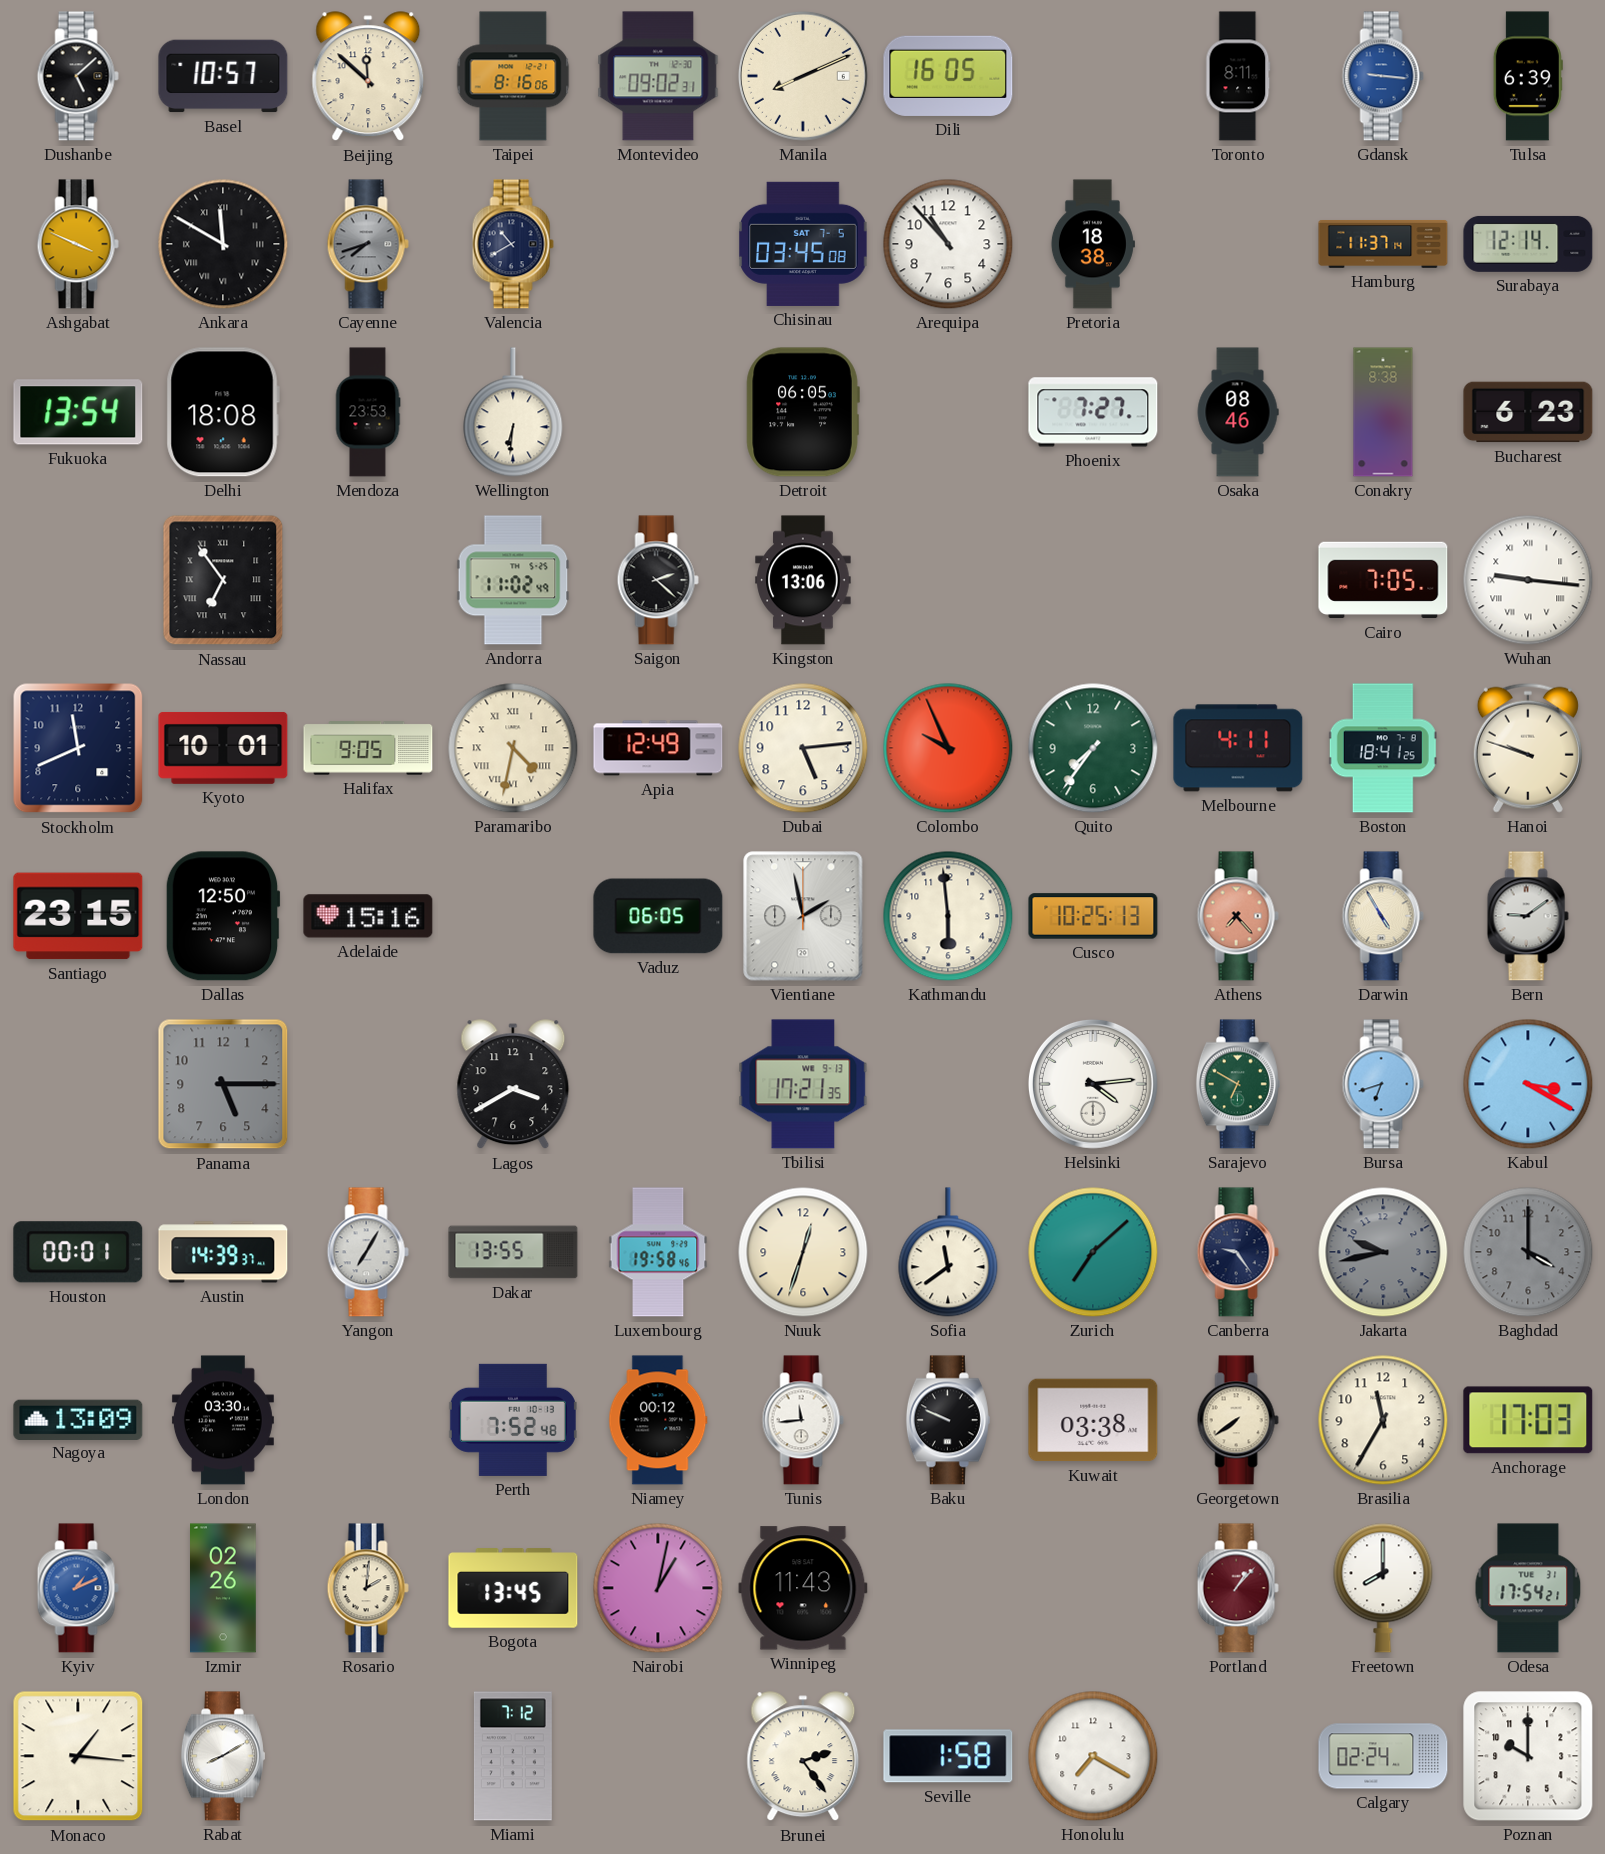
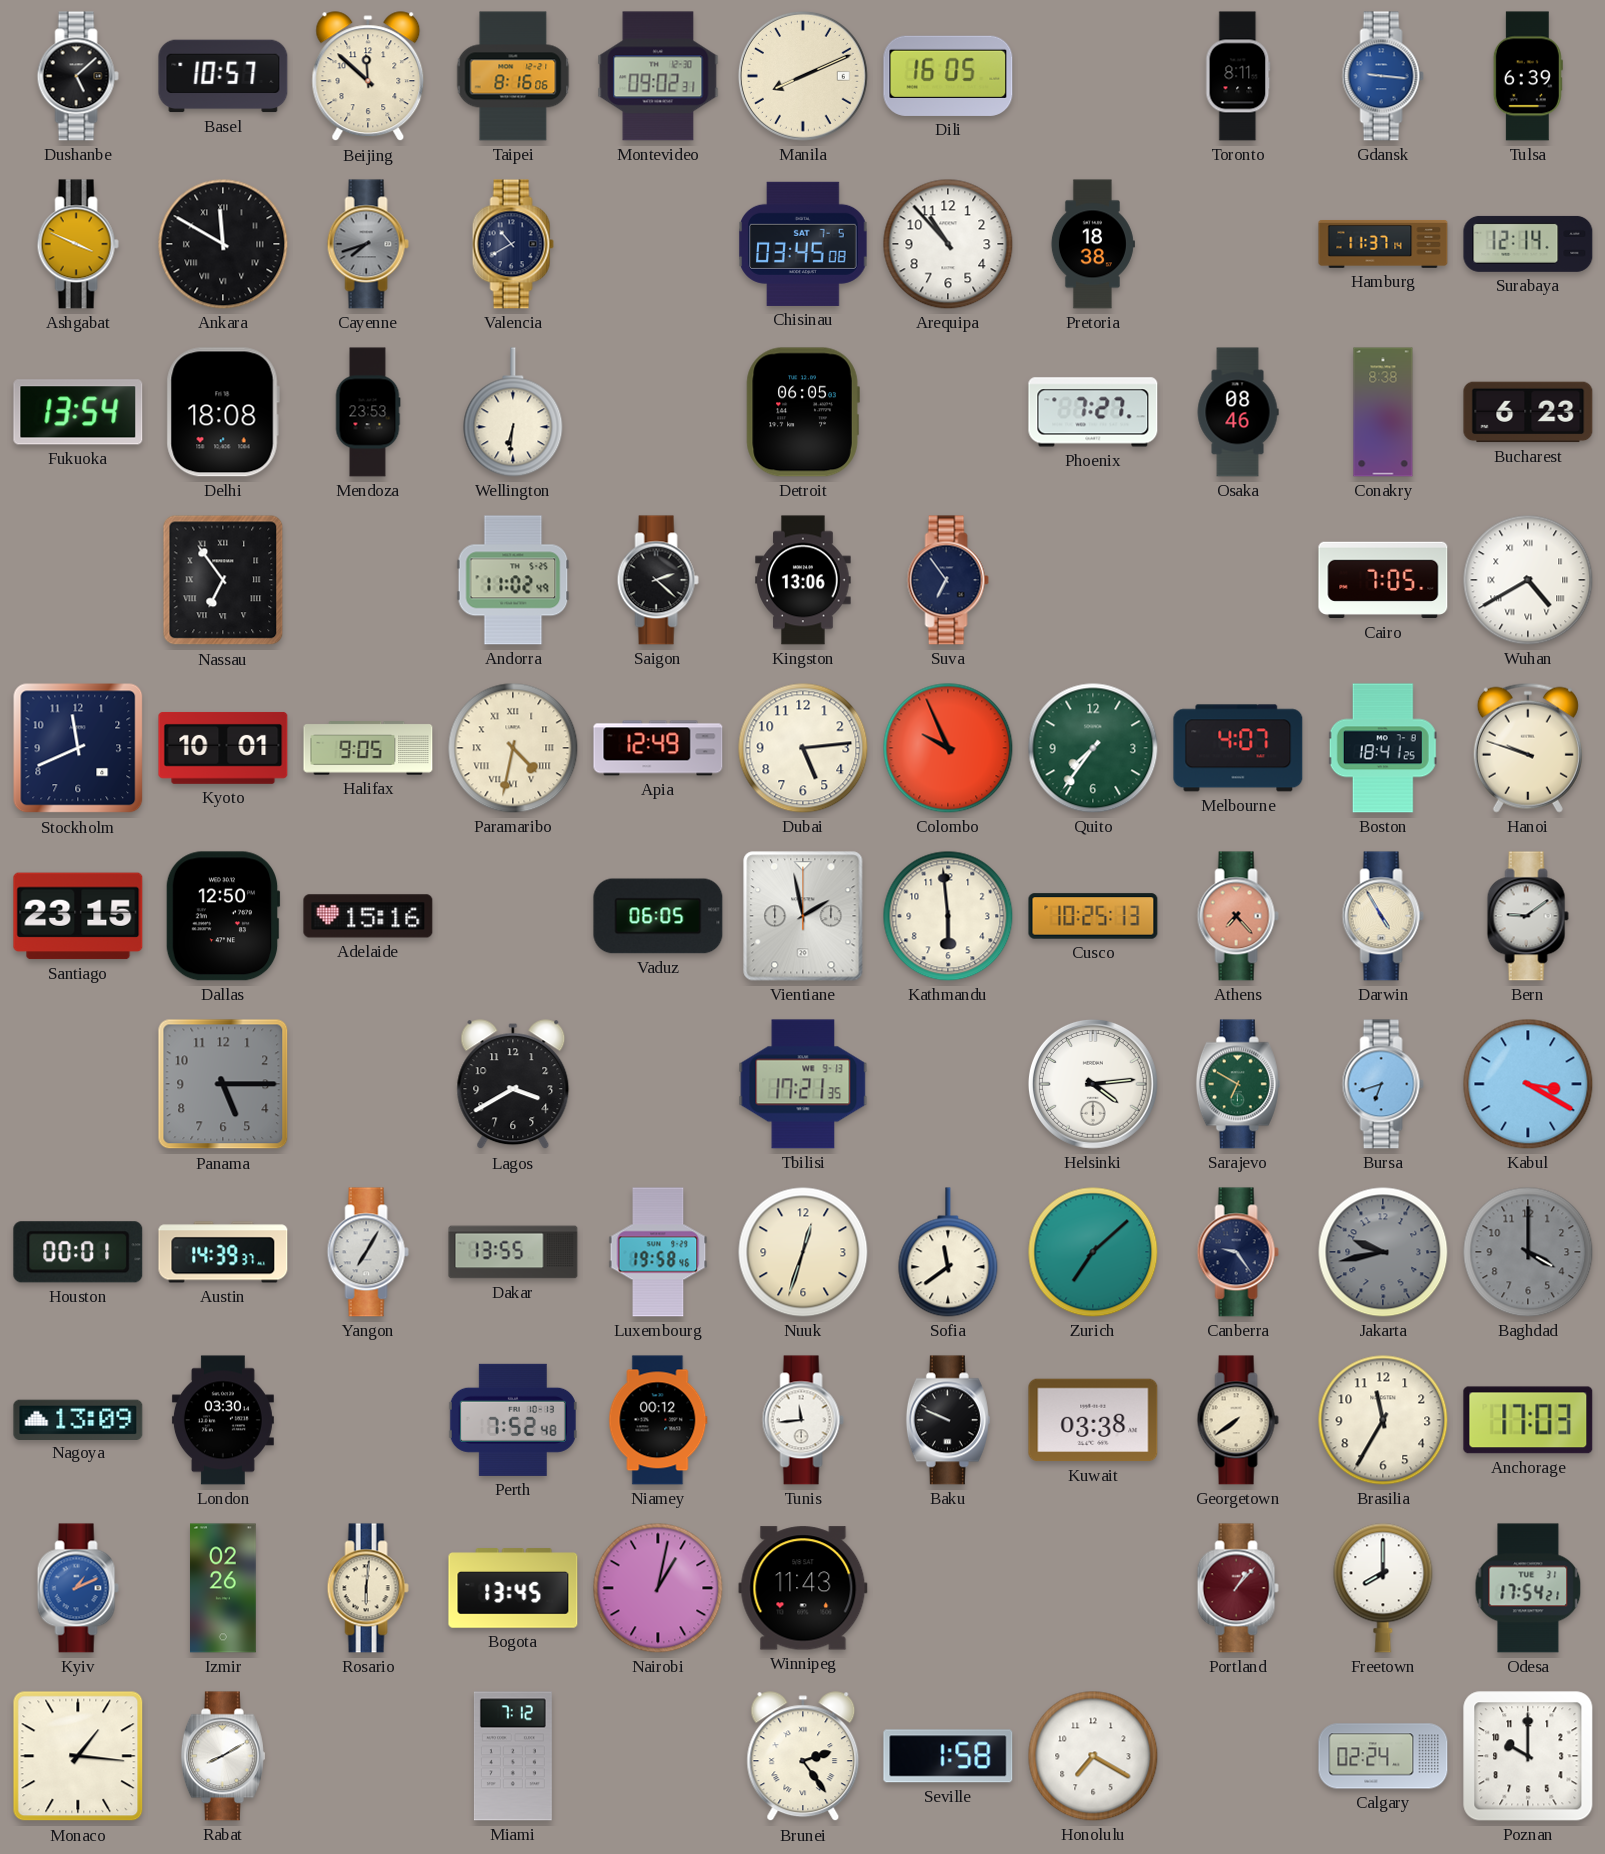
Suva: none -> 6:54
Wuhan: 9:16 -> 4:40
Melbourne: 4:11 -> 4:07
Rosario: 2:01 -> 6:01
